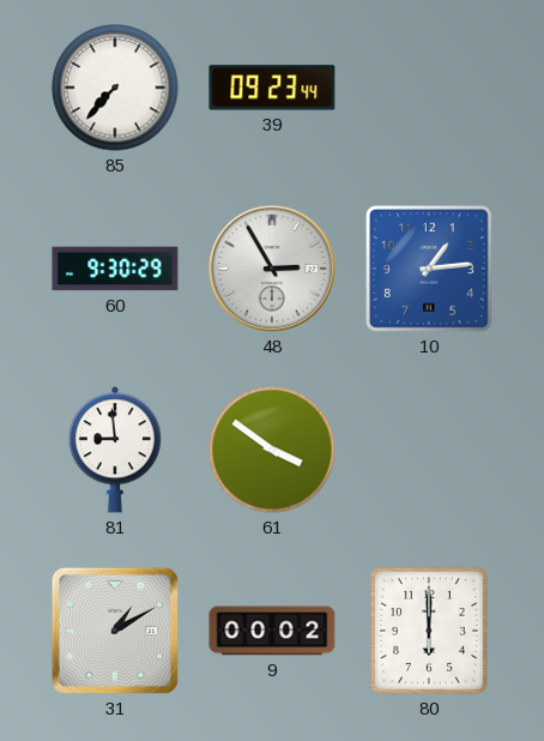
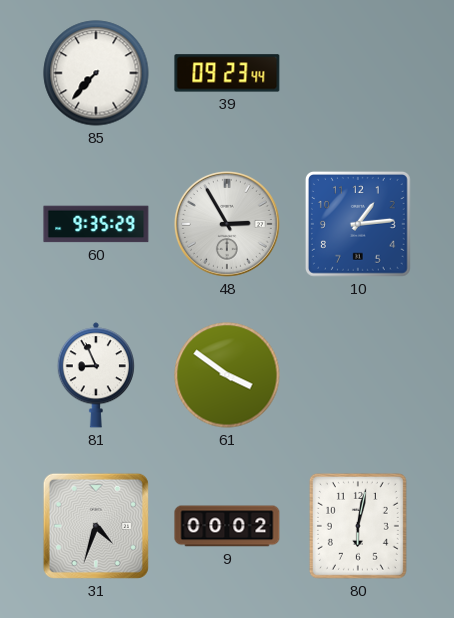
60: 9:30 -> 9:35
81: 8:59 -> 8:56
31: 1:10 -> 4:33
80: 6:00 -> 6:02
